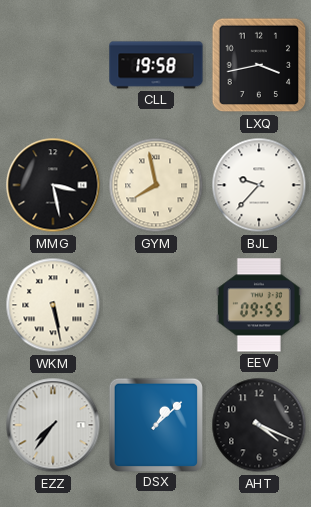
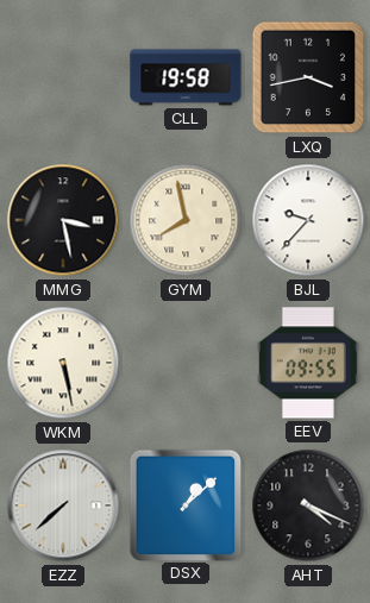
EZZ: 7:36 -> 7:38
